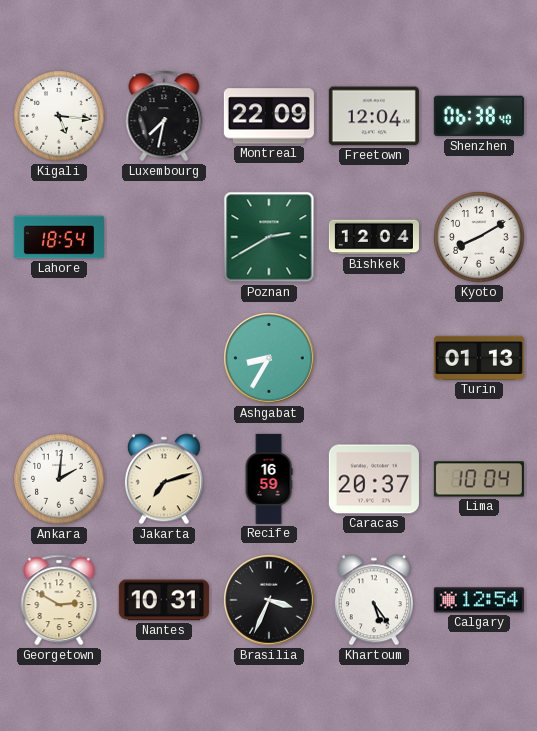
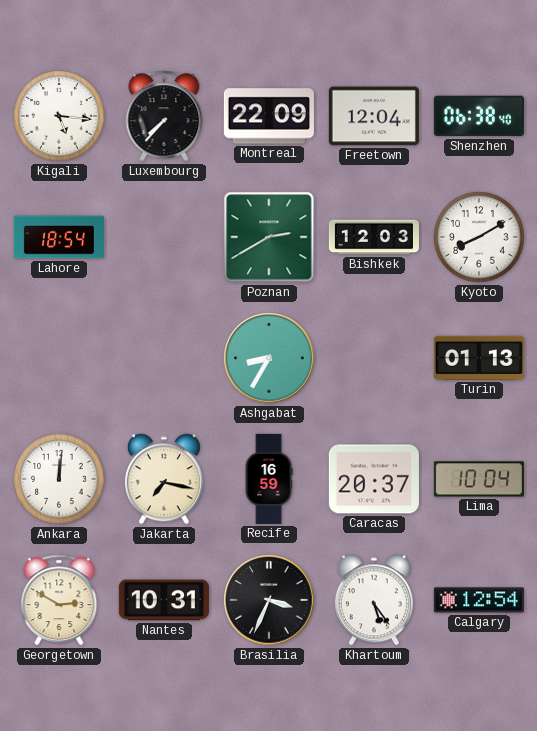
Luxembourg: 7:32 -> 7:37
Bishkek: 12:04 -> 12:03
Ankara: 2:01 -> 12:01
Jakarta: 7:12 -> 7:17
